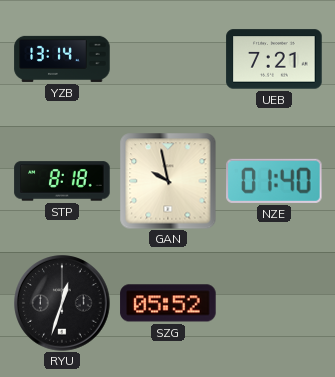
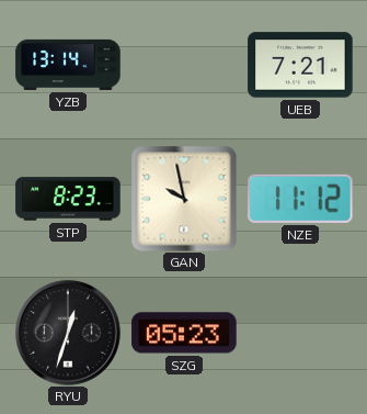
STP: 8:18 -> 8:23
NZE: 01:40 -> 11:12
SZG: 05:52 -> 05:23
